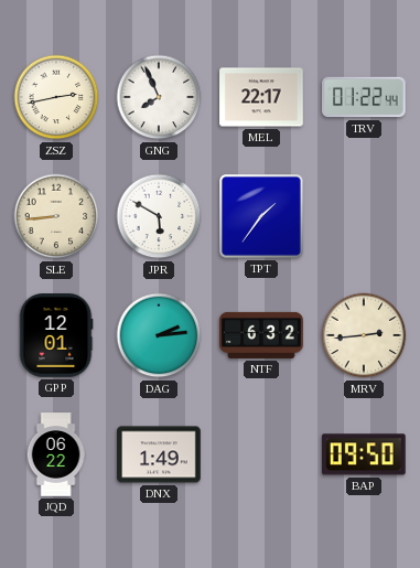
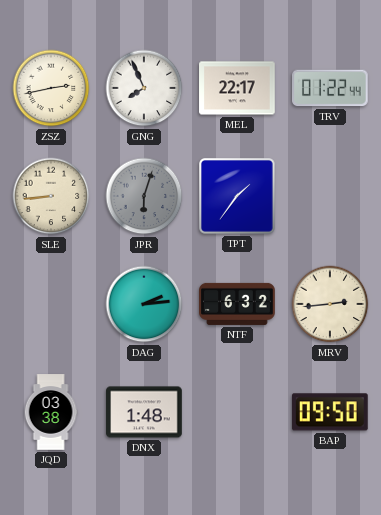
JPR: 5:50 -> 6:03
JPR dial: white -> grey
GPP: 12:01 -> none
JQD: 06:22 -> 03:38
DNX: 1:49 -> 1:48
